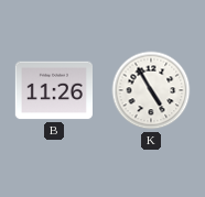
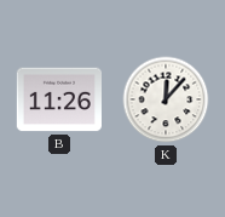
K: 4:55 -> 12:07
